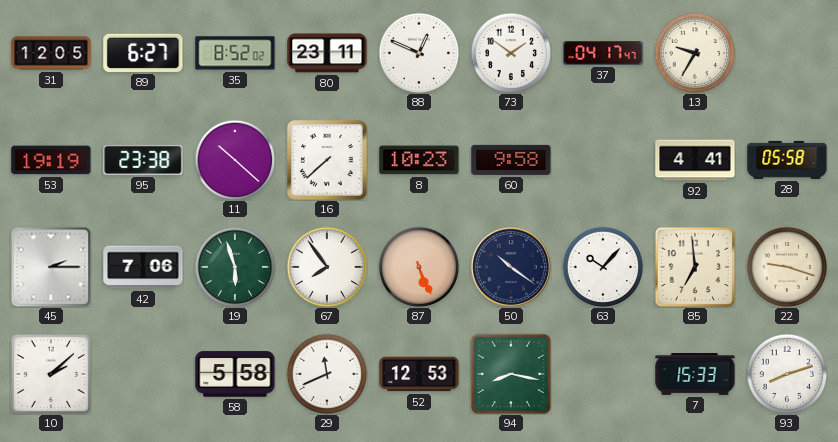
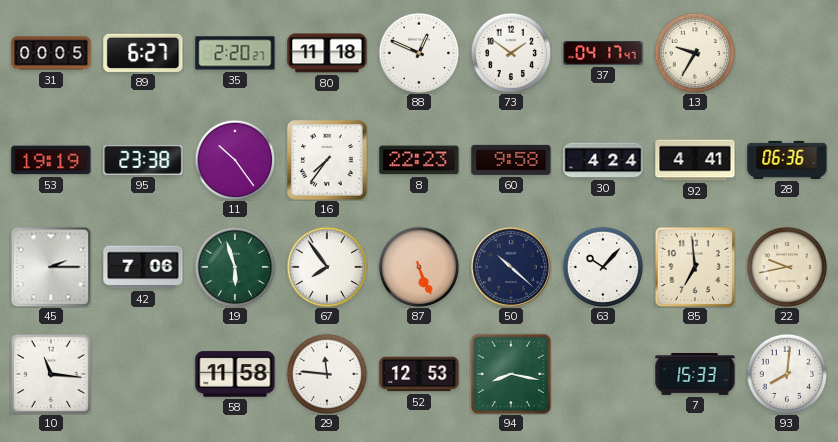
31: 12:05 -> 00:05
35: 8:52 -> 2:20
80: 23:11 -> 11:18
11: 10:22 -> 10:24
16: 7:38 -> 7:36
8: 10:23 -> 22:23
30: none -> 4:24
28: 05:58 -> 06:36
50: 10:21 -> 10:22
22: 9:18 -> 9:43
10: 2:08 -> 11:16
58: 5:58 -> 11:58
29: 11:41 -> 11:46
93: 8:12 -> 8:01
